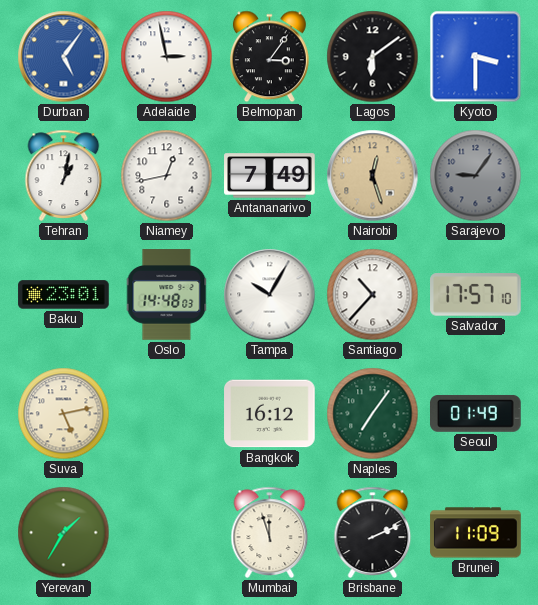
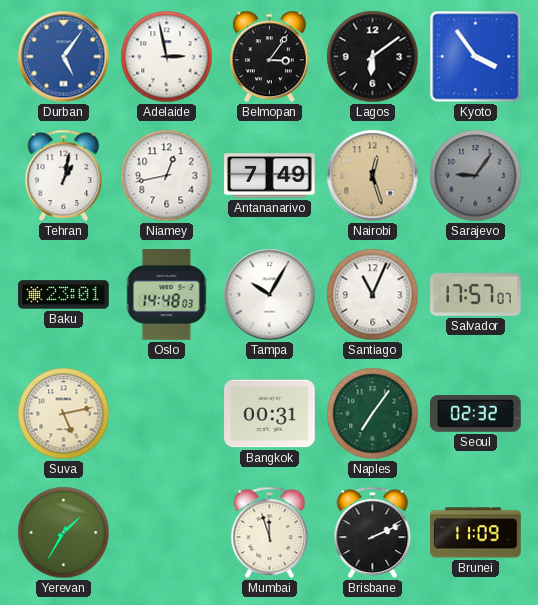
Kyoto: 3:30 -> 3:54
Santiago: 10:37 -> 11:04
Salvador: 17:57:10 -> 17:57:07
Bangkok: 16:12 -> 00:31
Seoul: 01:49 -> 02:32
